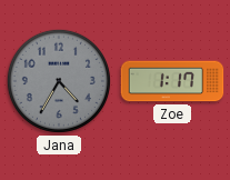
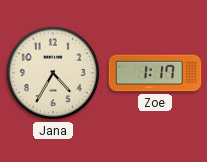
Jana dial: grey -> cream
